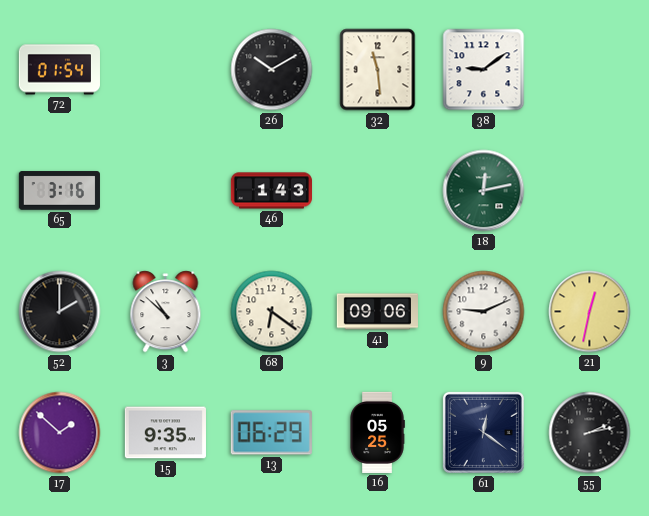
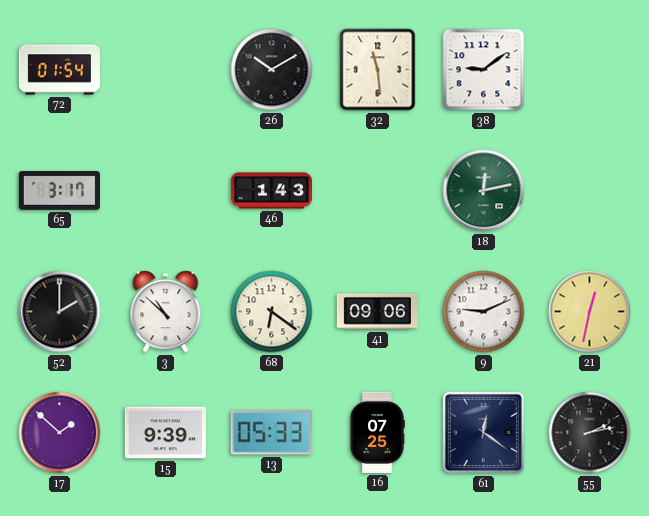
65: 3:16 -> 3:17
15: 9:35 -> 9:39
13: 06:29 -> 05:33
16: 05:25 -> 07:25
